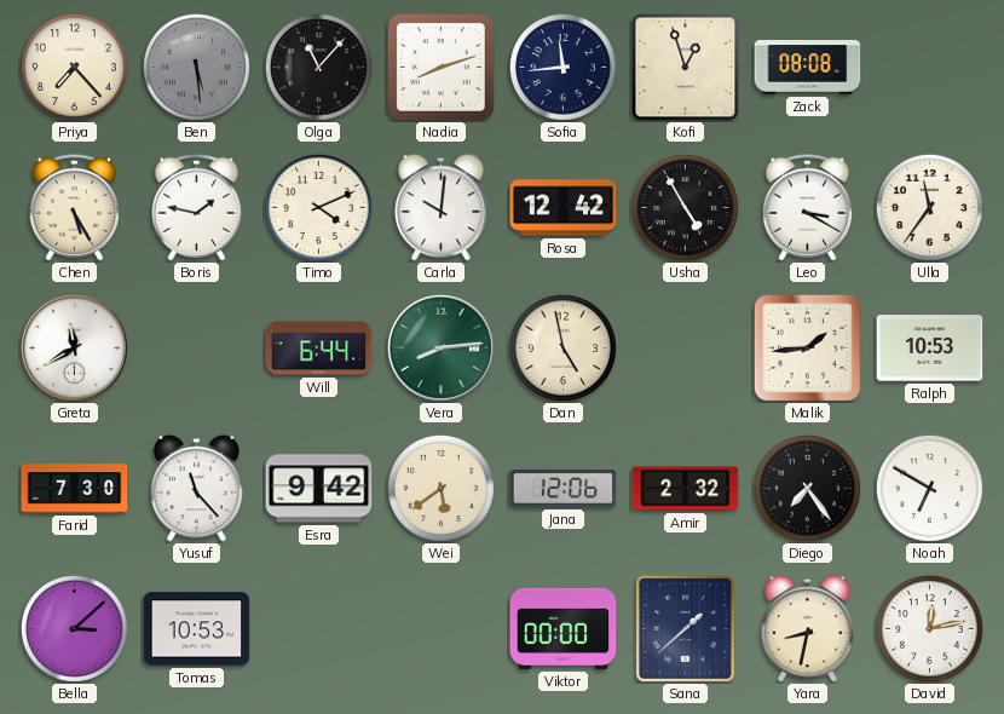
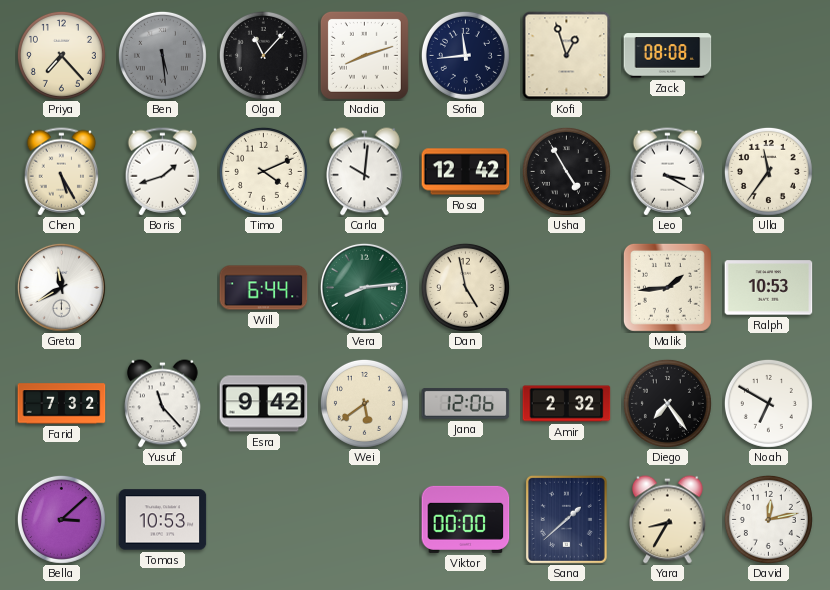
Boris: 1:47 -> 1:42
Farid: 7:30 -> 7:32
Yara: 8:32 -> 8:35
